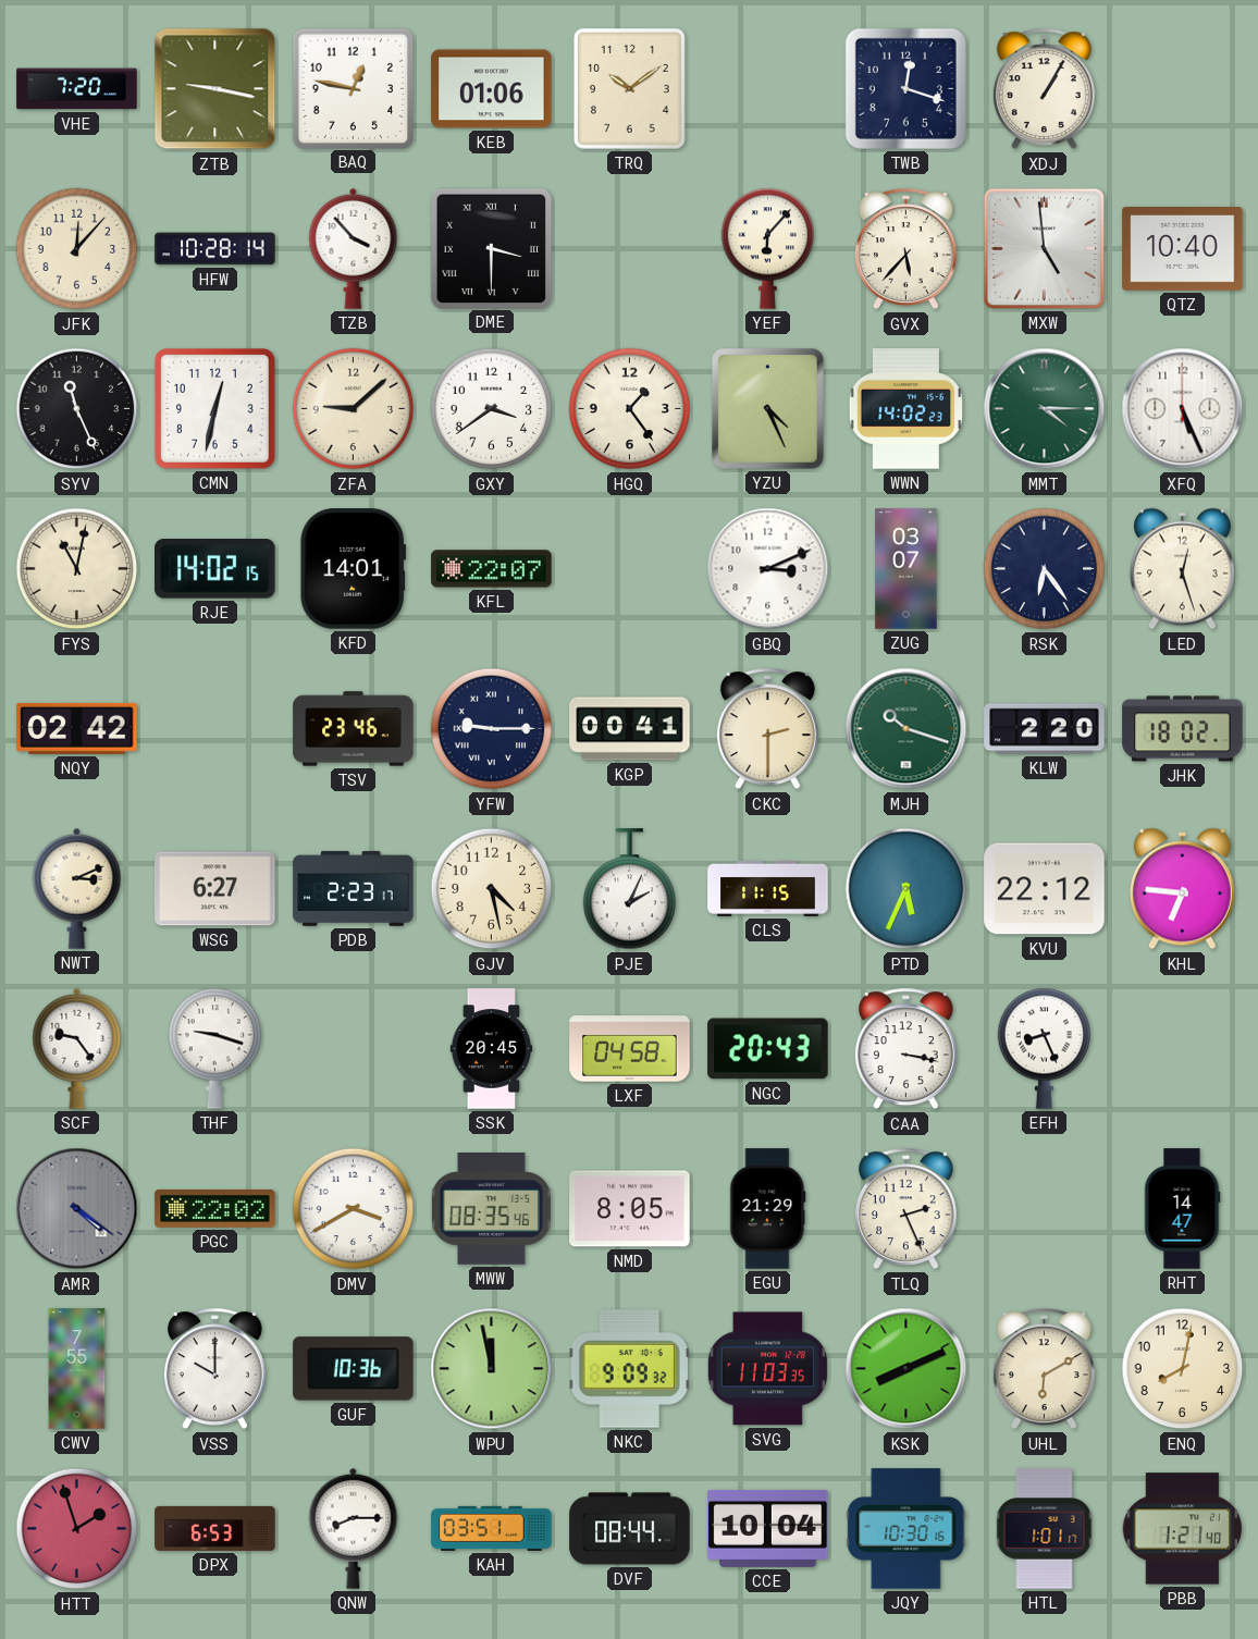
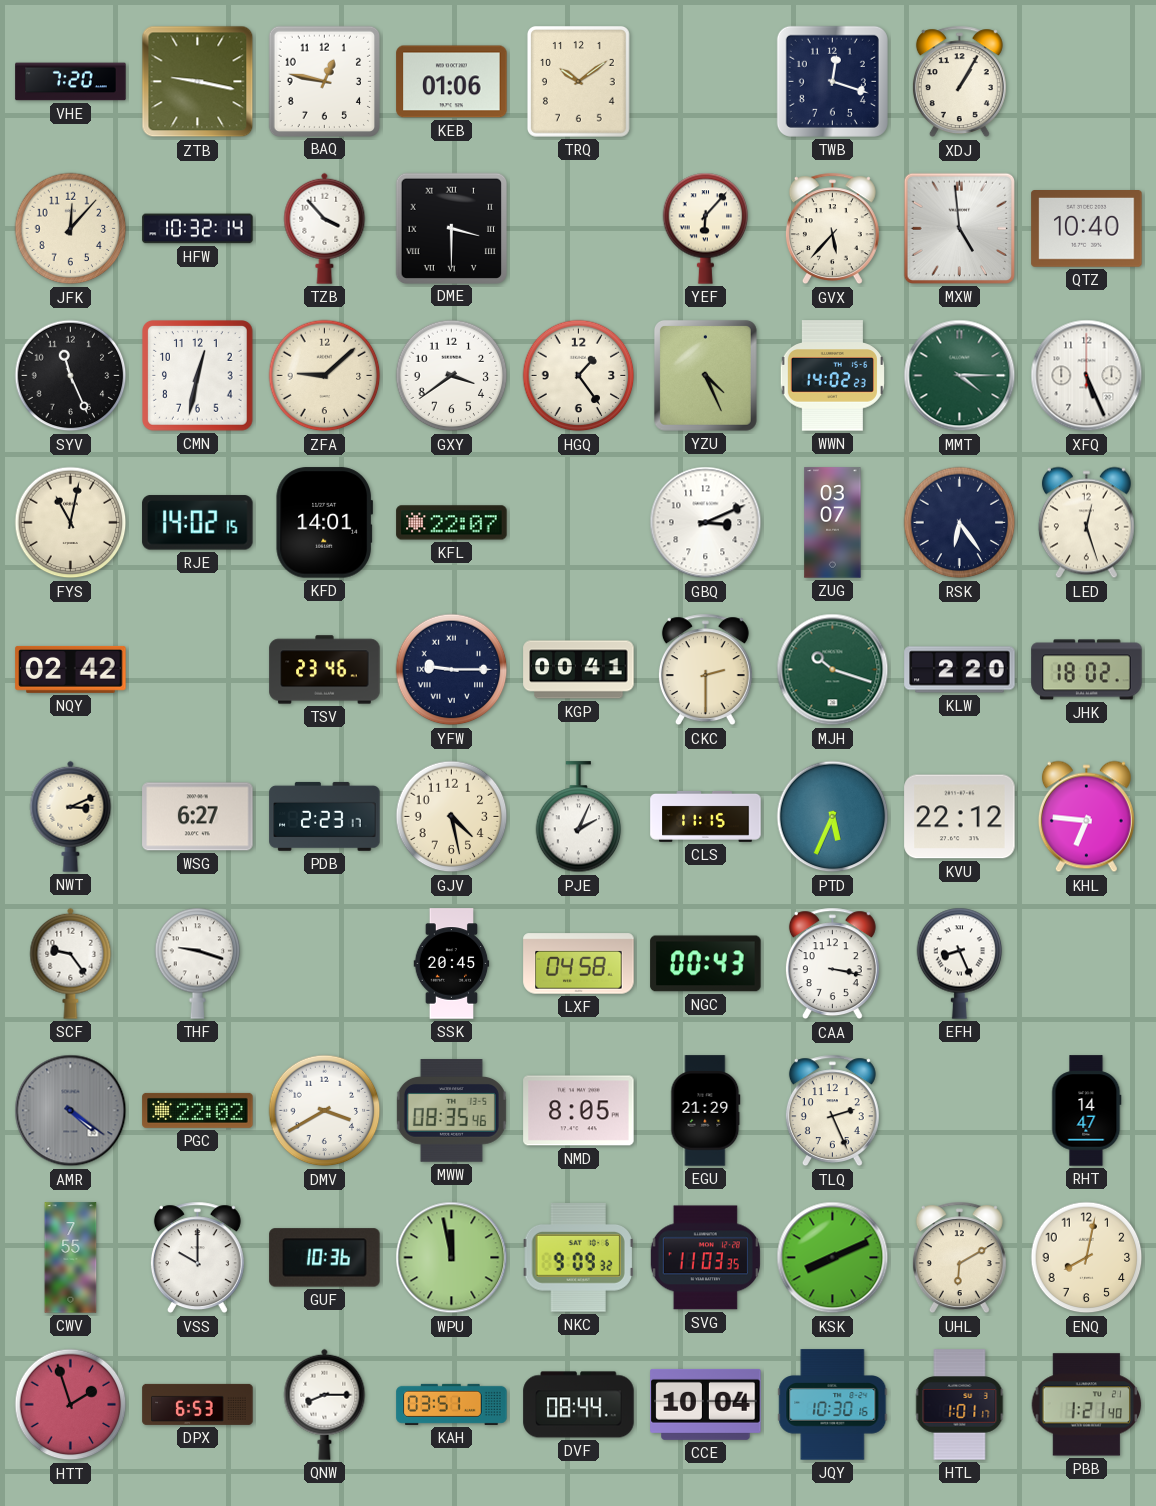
HFW: 10:28 -> 10:32
NGC: 20:43 -> 00:43
